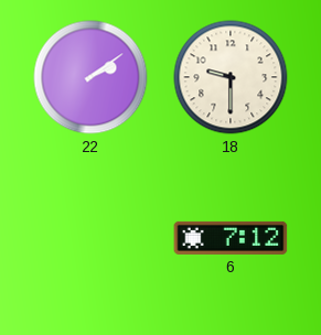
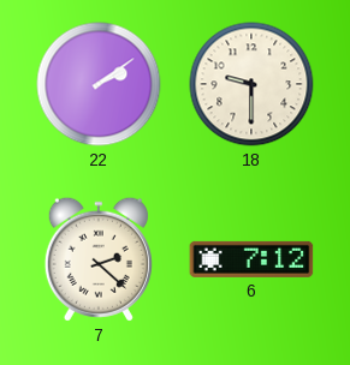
7: none -> 2:22
